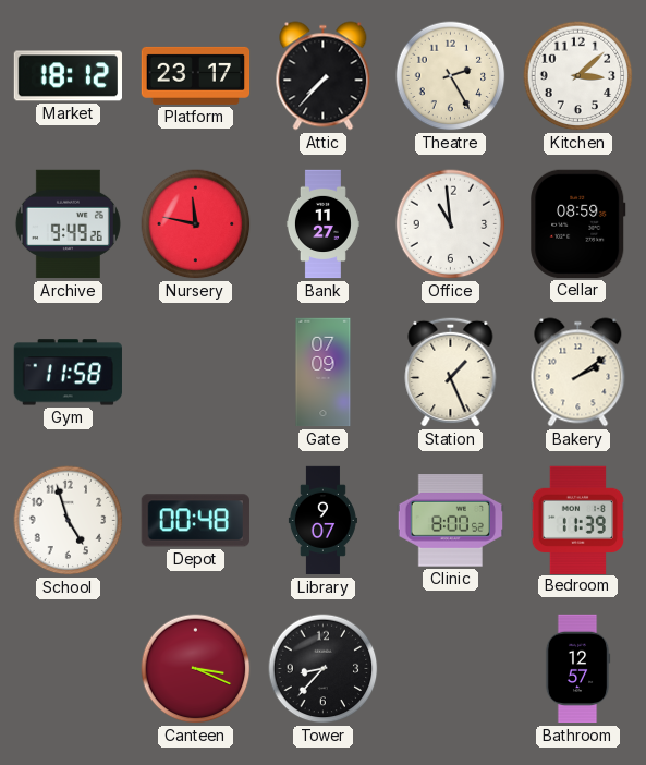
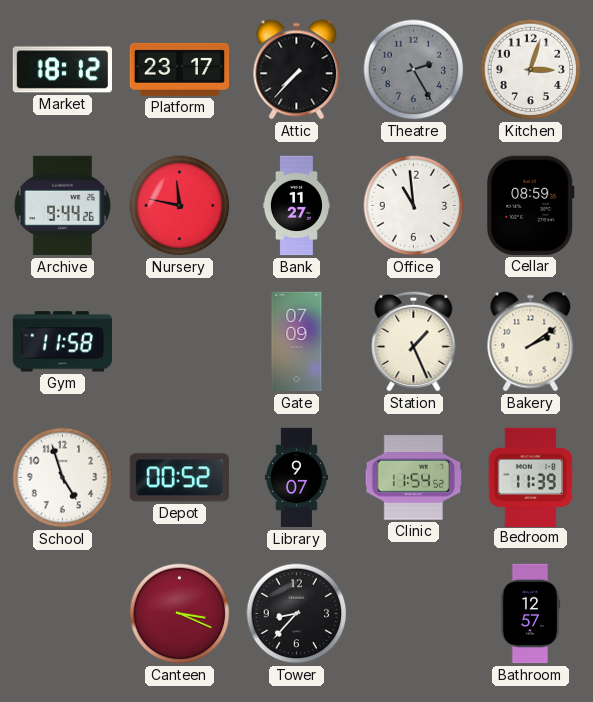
Theatre dial: cream -> grey
Kitchen: 3:08 -> 3:03
Archive: 9:49 -> 9:44
Depot: 00:48 -> 00:52
Clinic: 8:00 -> 11:54
